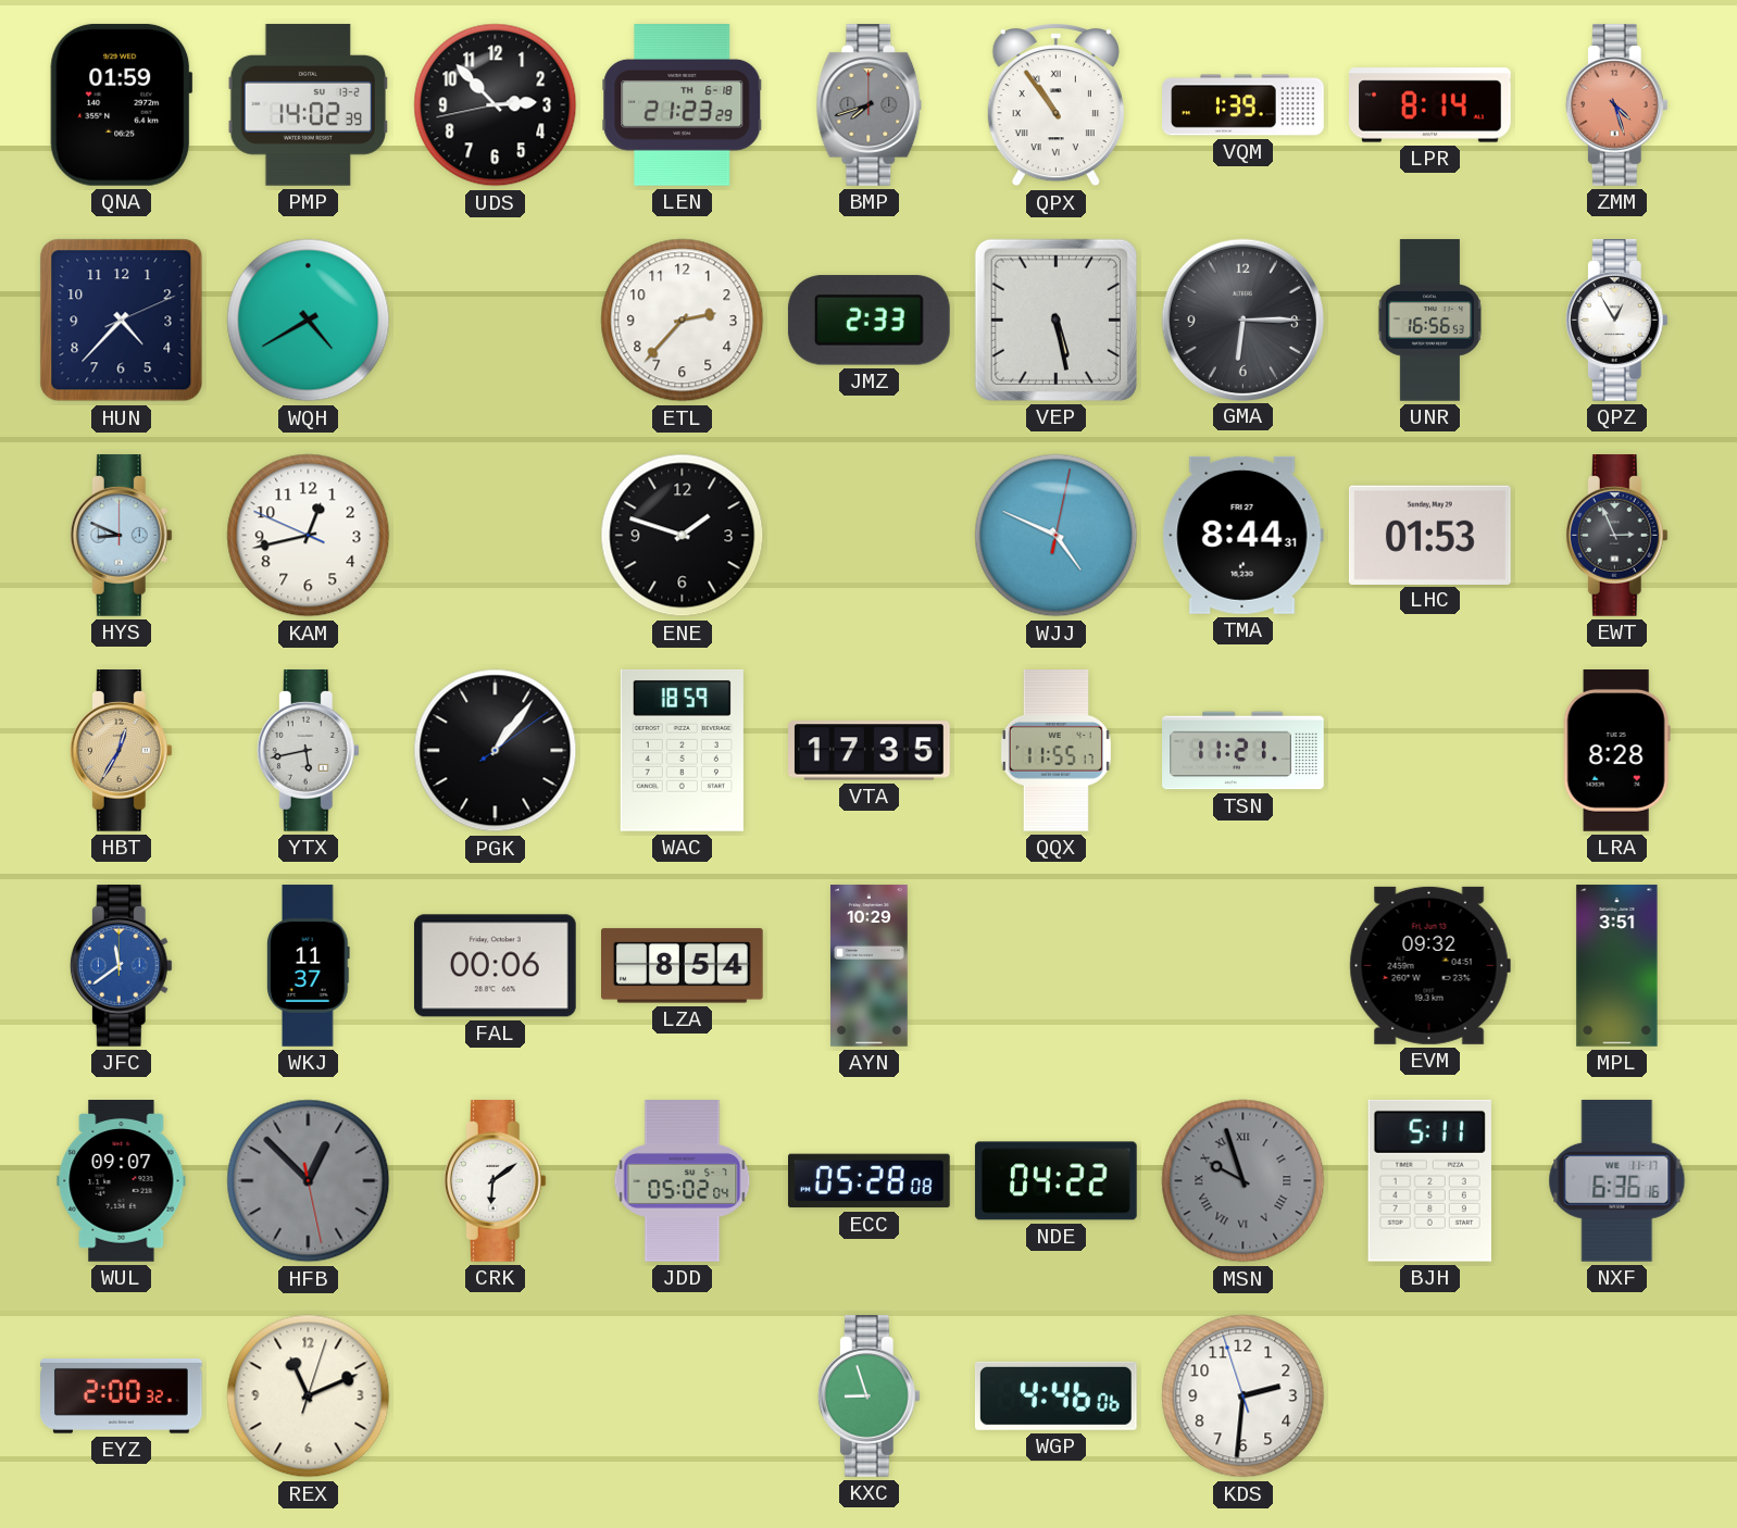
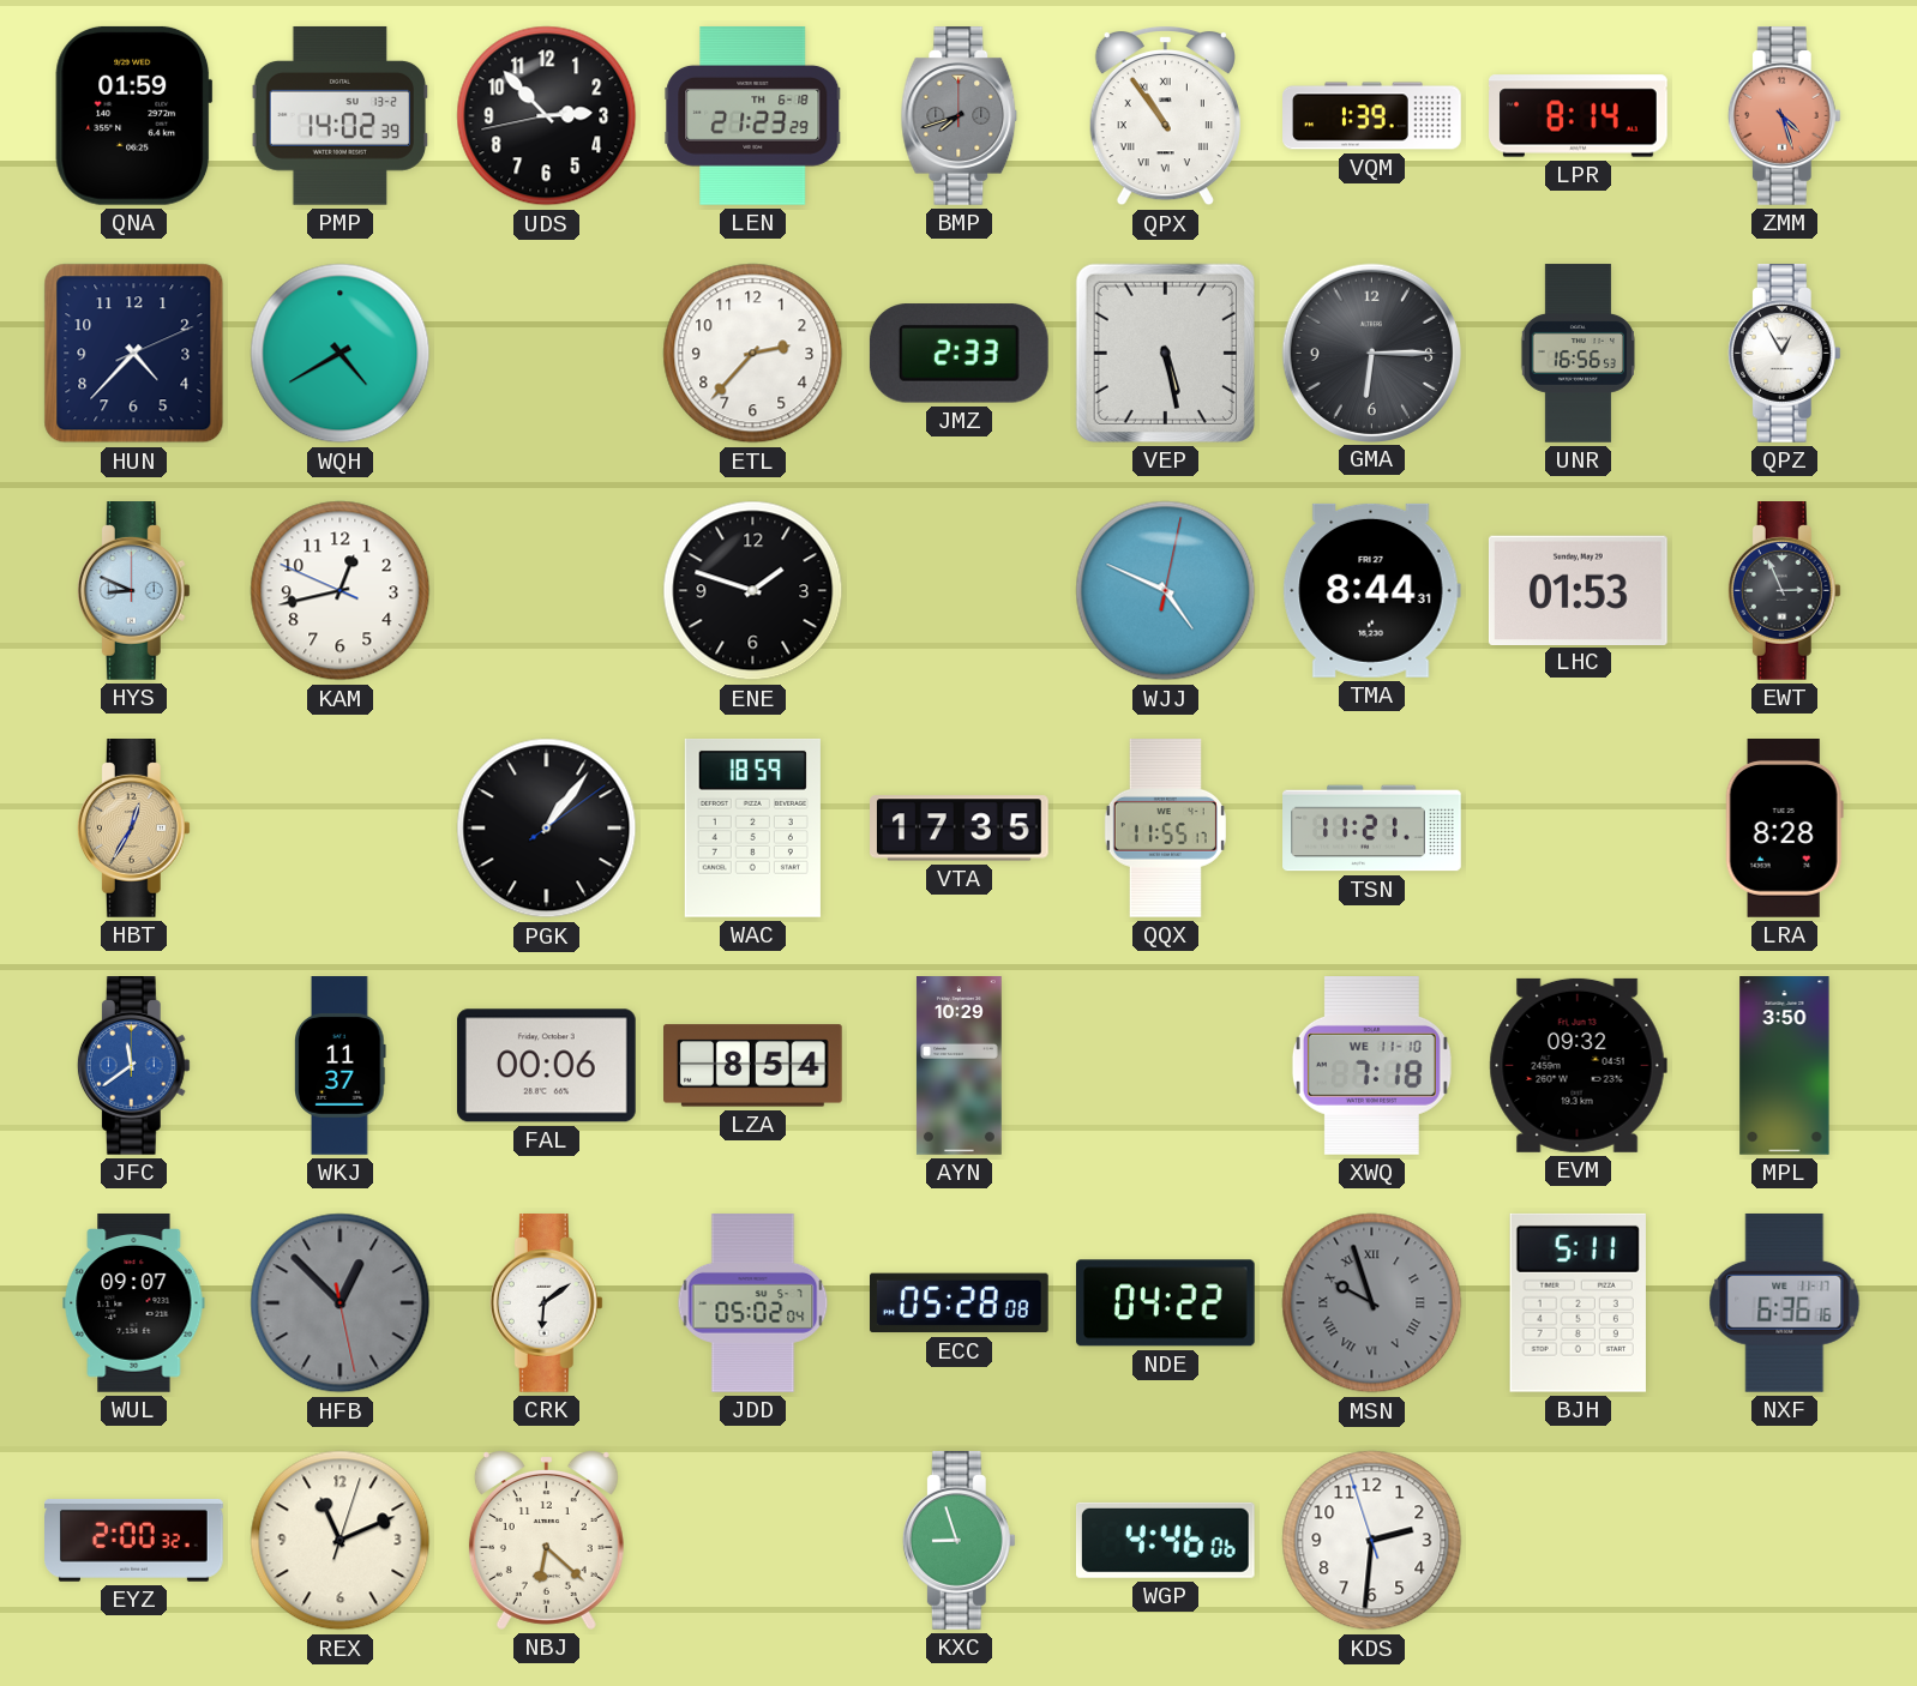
YTX: 5:43 -> none
XWQ: none -> 7:18
MPL: 3:51 -> 3:50
NBJ: none -> 6:22
